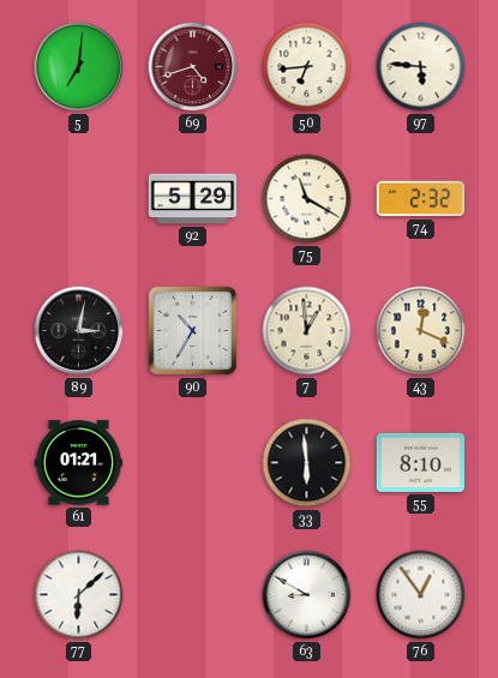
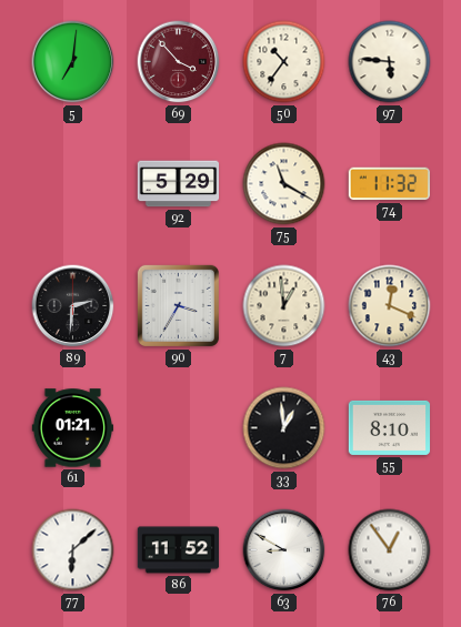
69: 4:42 -> 3:53
50: 6:44 -> 10:36
74: 2:32 -> 11:32
89: 3:02 -> 2:31
90: 10:35 -> 3:35
33: 5:59 -> 12:59
86: none -> 11:52
